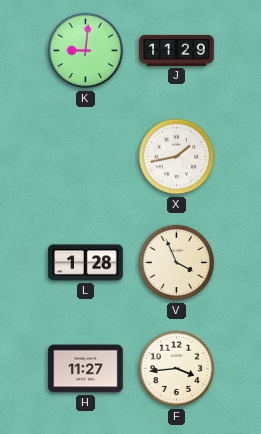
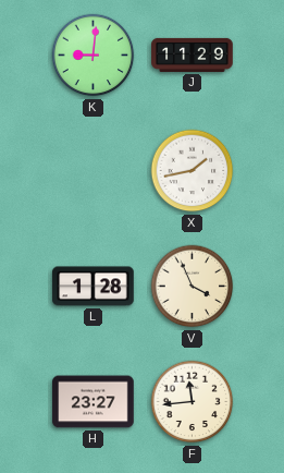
H: 11:27 -> 23:27
F: 3:44 -> 11:44
